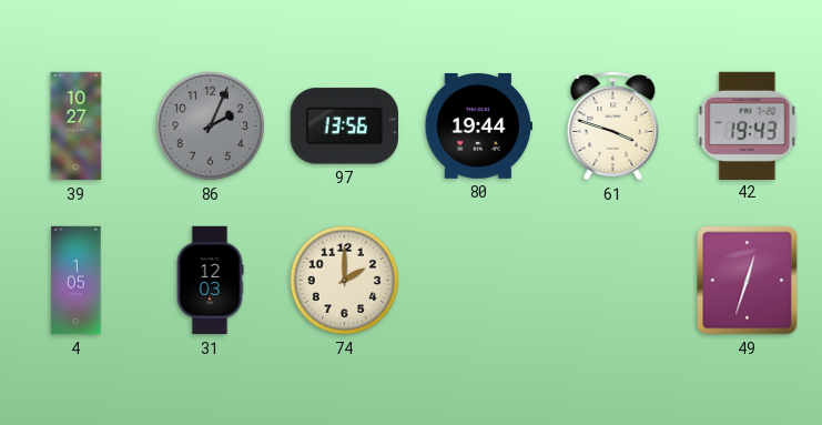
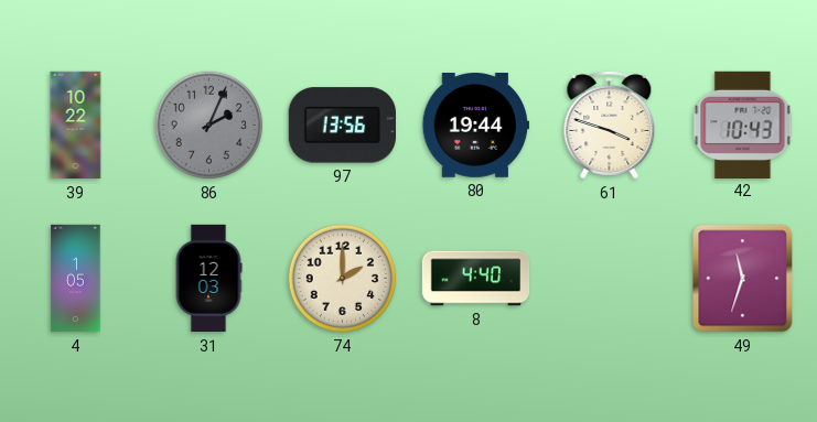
39: 10:27 -> 10:22
42: 19:43 -> 10:43
8: none -> 4:40
49: 12:33 -> 11:33
